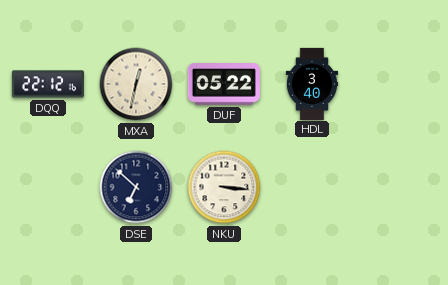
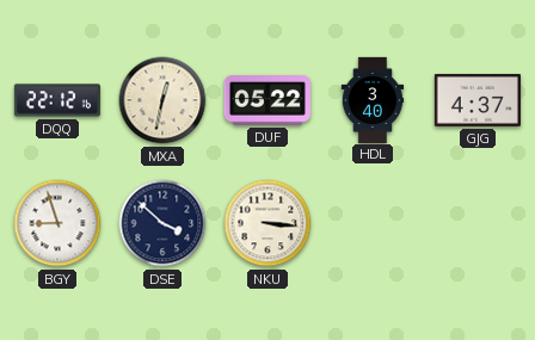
GJG: none -> 4:37
BGY: none -> 8:57
DSE: 6:52 -> 3:52
